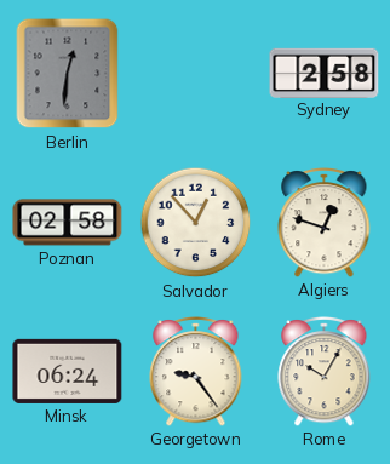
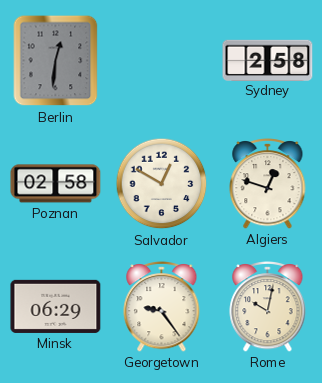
Salvador: 12:53 -> 12:50
Minsk: 06:24 -> 06:29
Rome: 10:05 -> 10:02
